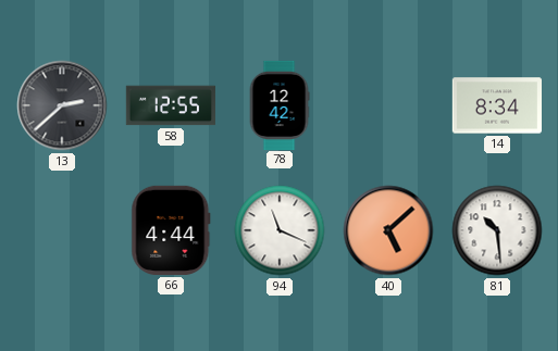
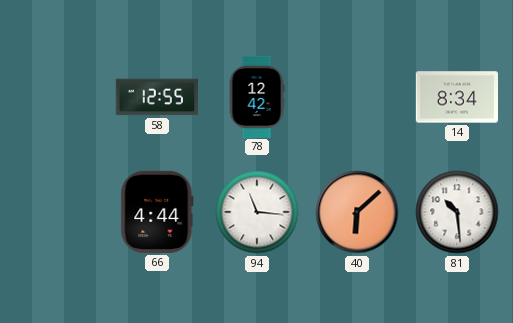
13: 2:38 -> none
94: 11:19 -> 11:16
40: 5:08 -> 6:08
